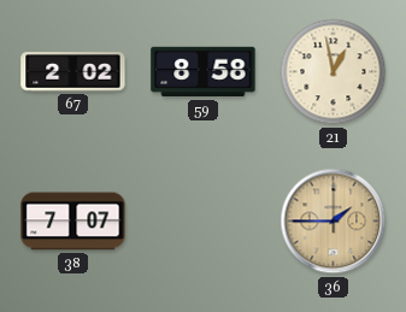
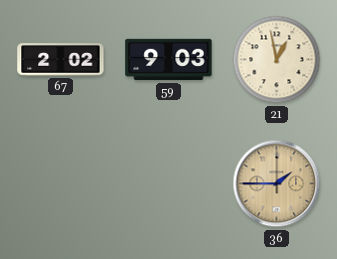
59: 8:58 -> 9:03
38: 7:07 -> none
